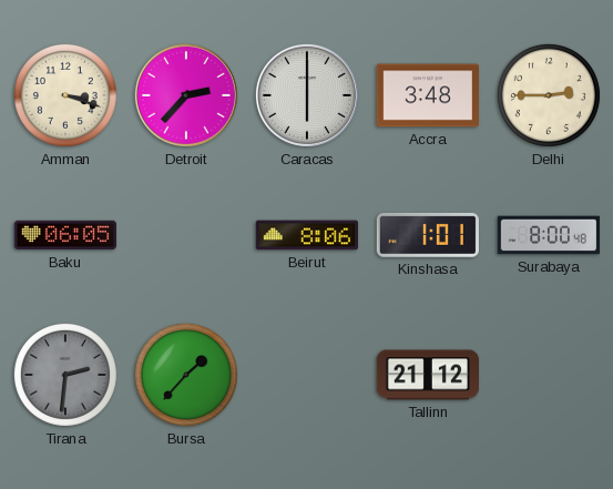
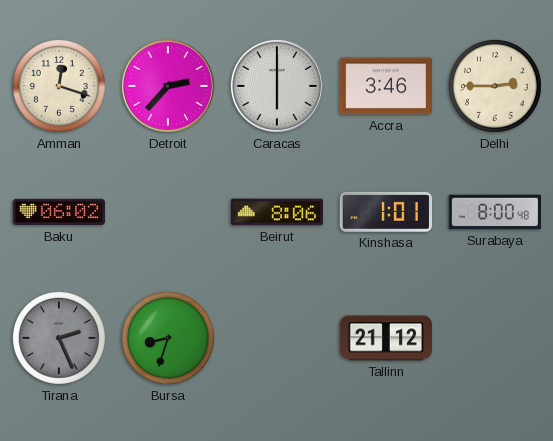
Amman: 3:18 -> 12:18
Accra: 3:48 -> 3:46
Baku: 06:05 -> 06:02
Tirana: 2:31 -> 2:26
Bursa: 1:37 -> 8:33
